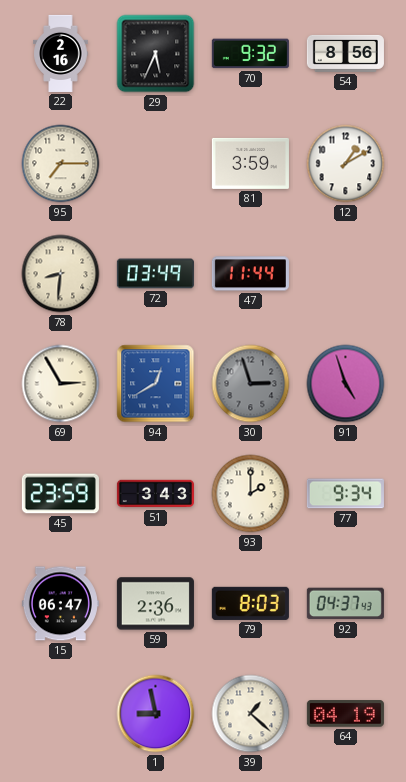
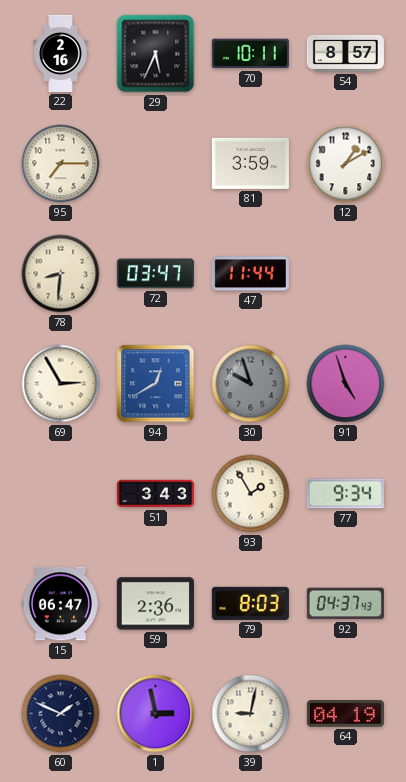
70: 9:32 -> 10:11
54: 8:56 -> 8:57
72: 03:49 -> 03:47
30: 2:57 -> 9:57
45: 23:59 -> none
93: 2:00 -> 1:55
60: none -> 1:49
1: 8:58 -> 2:58
39: 1:22 -> 9:02
